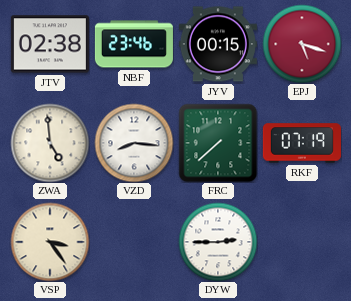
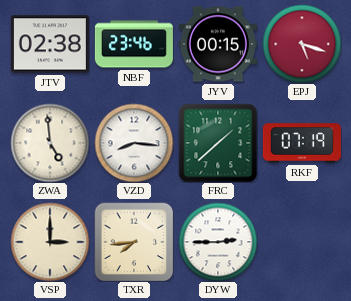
FRC: 7:38 -> 1:38
VSP: 3:24 -> 3:00
TXR: none -> 7:44
